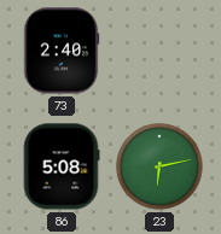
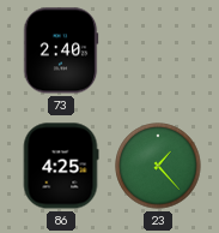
86: 5:08 -> 4:25
23: 6:13 -> 1:23
